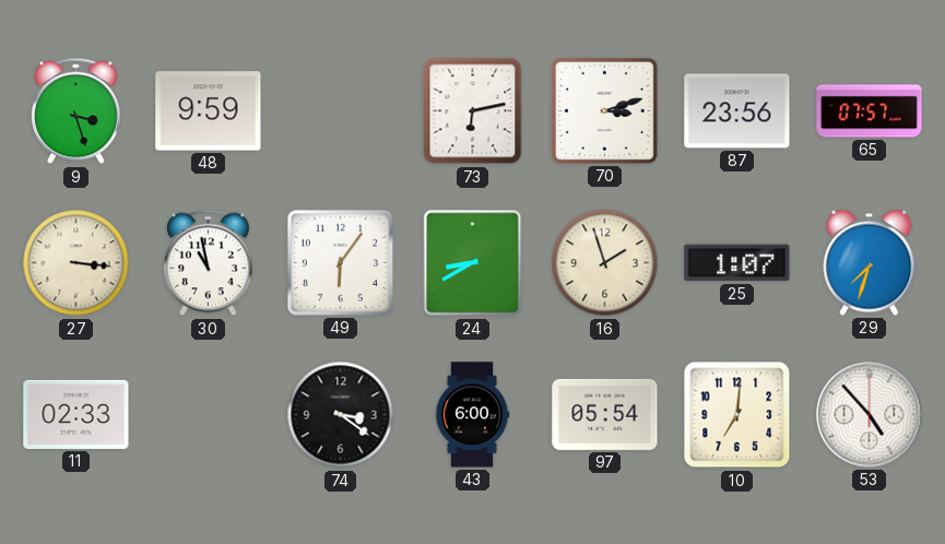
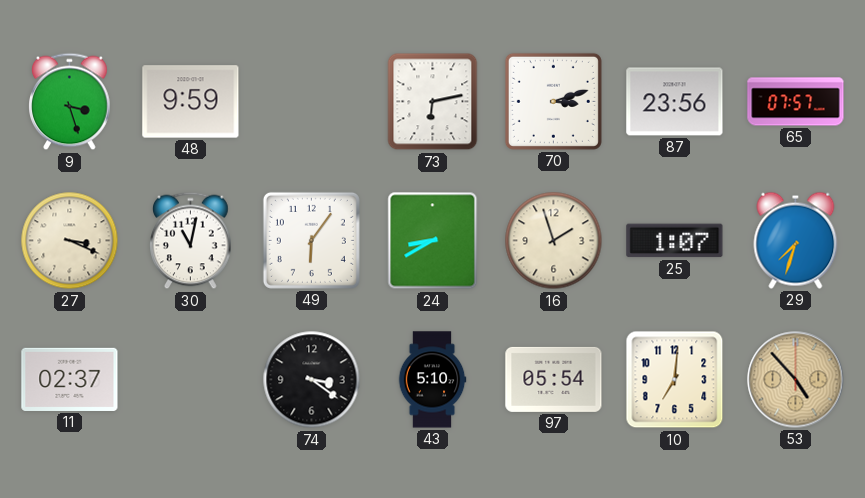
27: 3:16 -> 3:19
30: 10:58 -> 11:02
11: 02:33 -> 02:37
43: 6:00 -> 5:10
53 dial: white -> champagne
